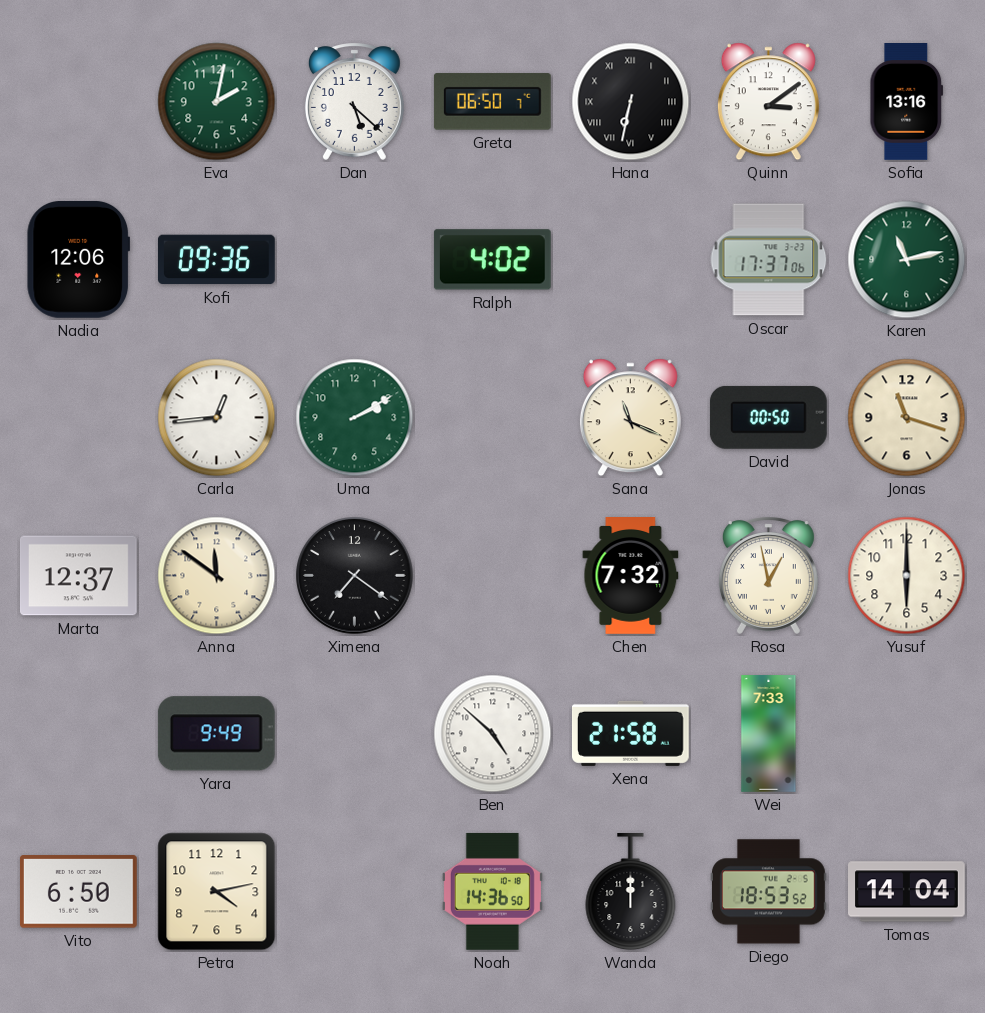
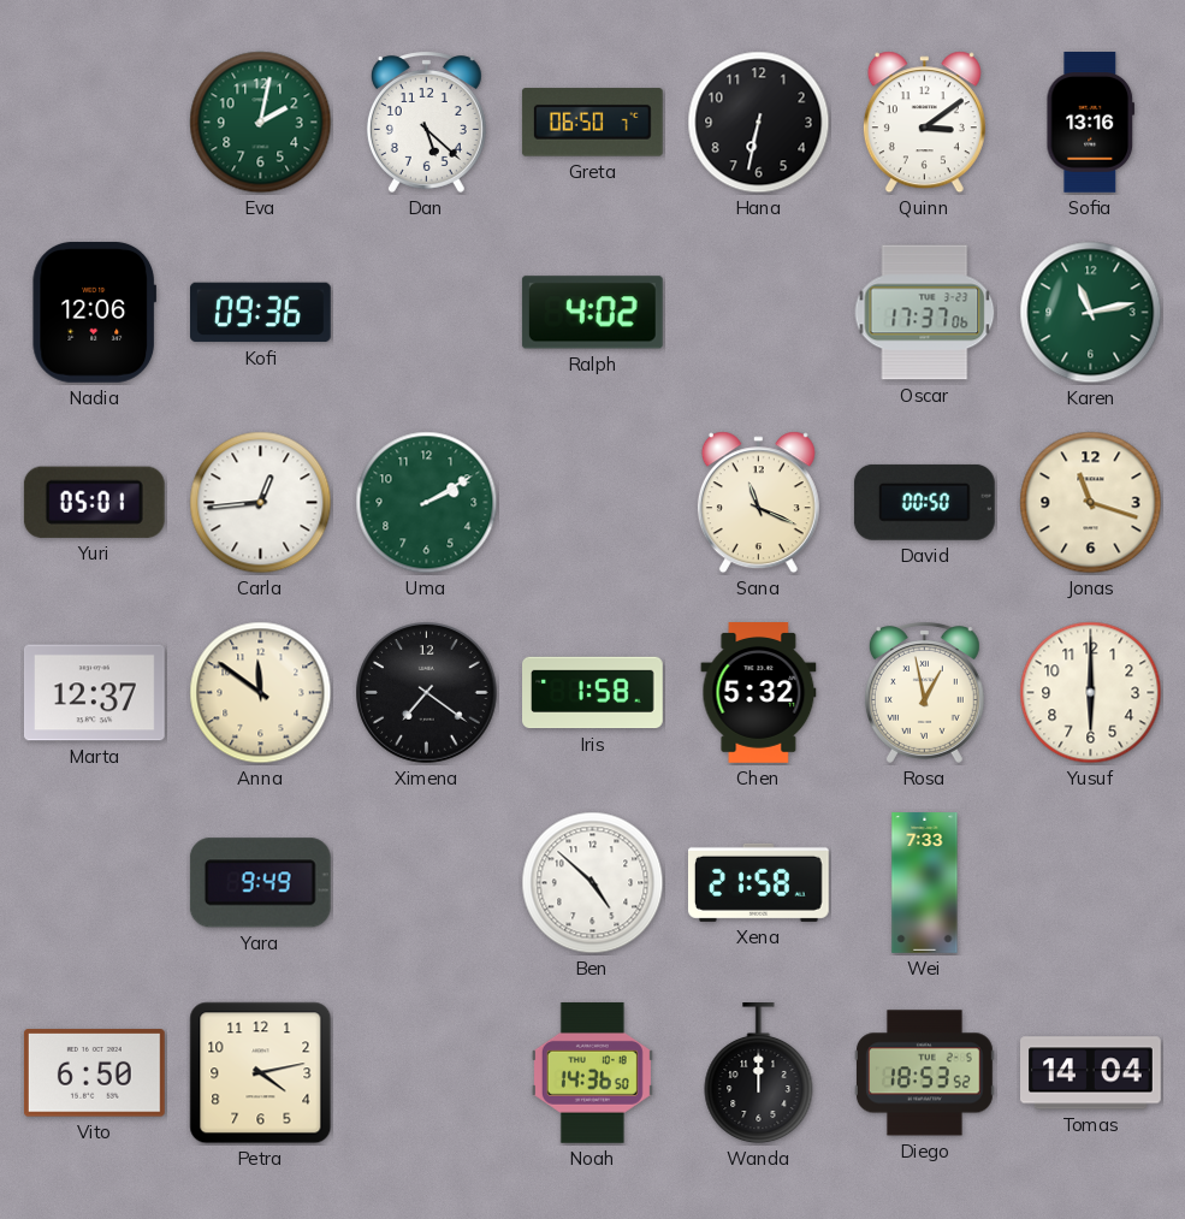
Hana numerals: Roman -> Arabic
Yuri: none -> 05:01
Iris: none -> 1:58
Chen: 7:32 -> 5:32
